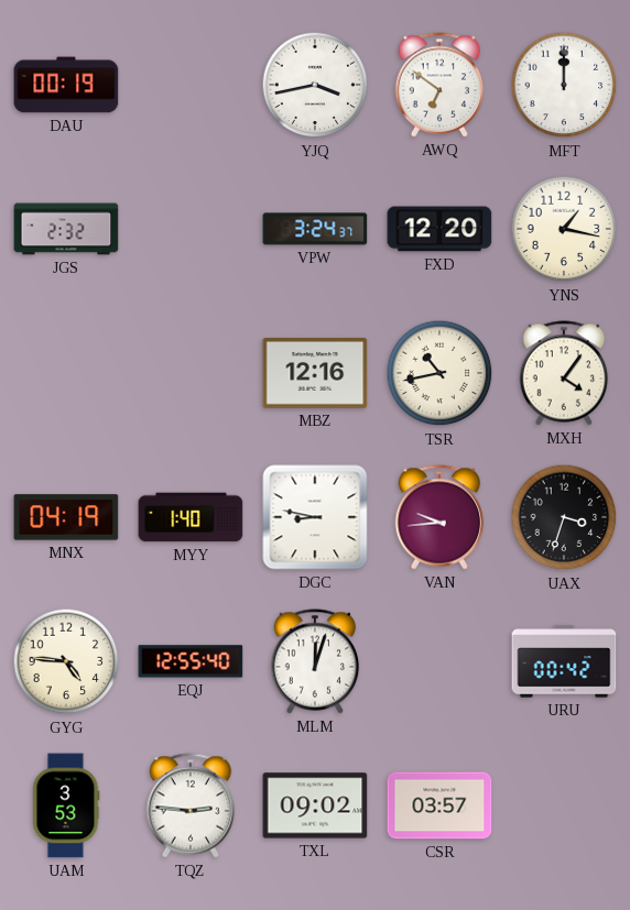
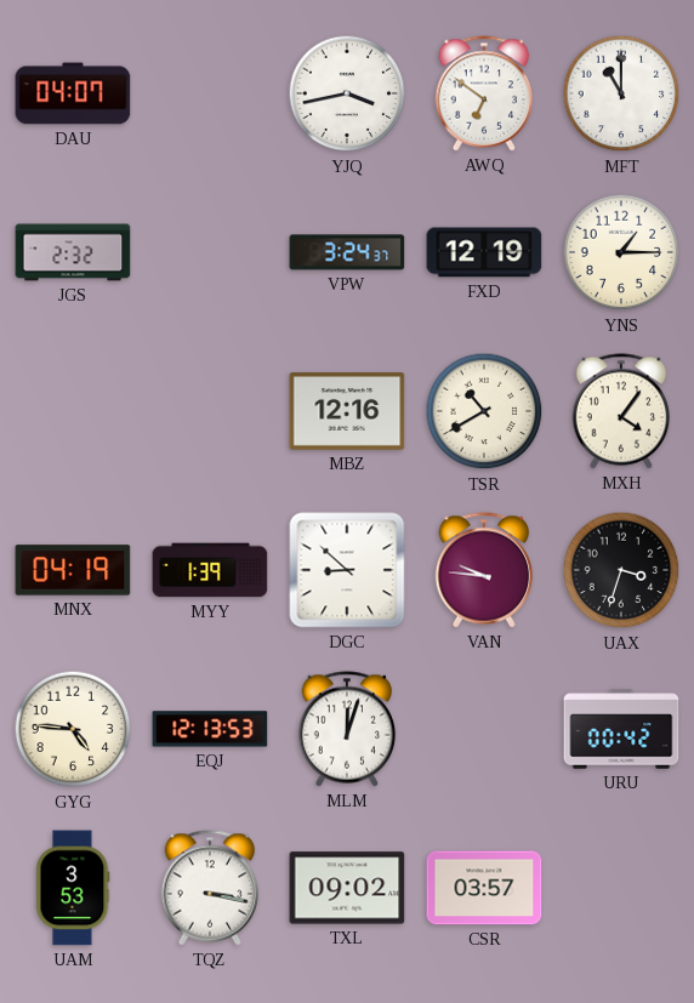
DAU: 00:19 -> 04:07
MFT: 12:00 -> 11:00
FXD: 12:20 -> 12:19
YNS: 1:17 -> 1:15
TSR: 10:43 -> 10:40
MYY: 1:40 -> 1:39
DGC: 8:47 -> 8:52
VAN: 9:44 -> 9:46
EQJ: 12:55 -> 12:13
TQZ: 2:46 -> 3:17
